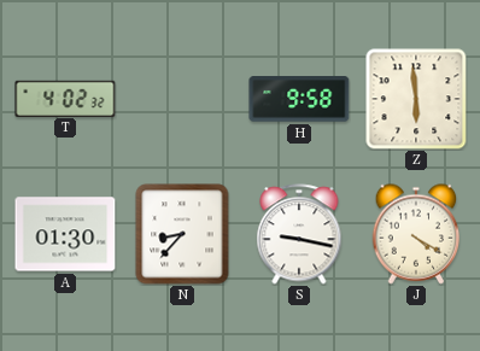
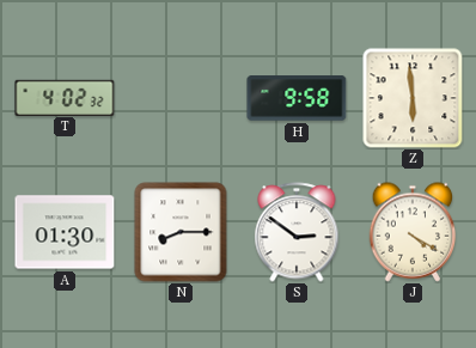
N: 8:37 -> 8:15
S: 9:17 -> 2:51
